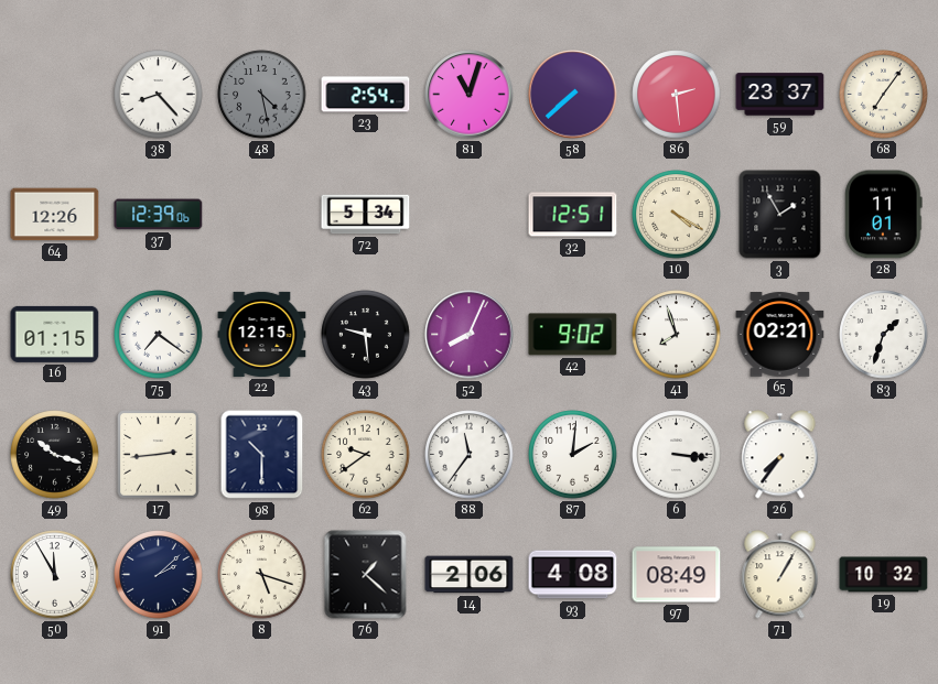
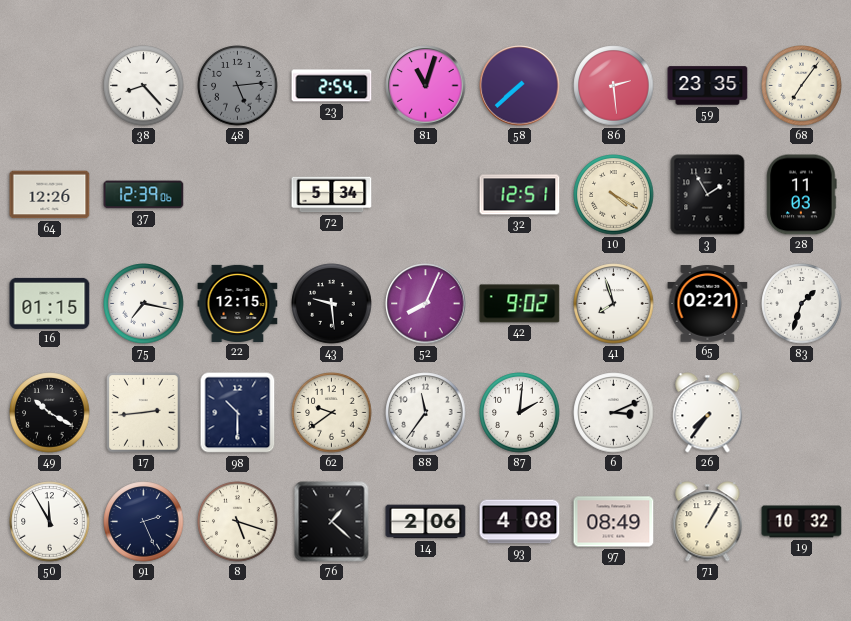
48: 4:28 -> 5:14
59: 23:37 -> 23:35
28: 11:01 -> 11:03
75: 7:21 -> 7:17
49: 10:18 -> 10:20
6: 3:16 -> 3:11
91: 2:08 -> 2:26
